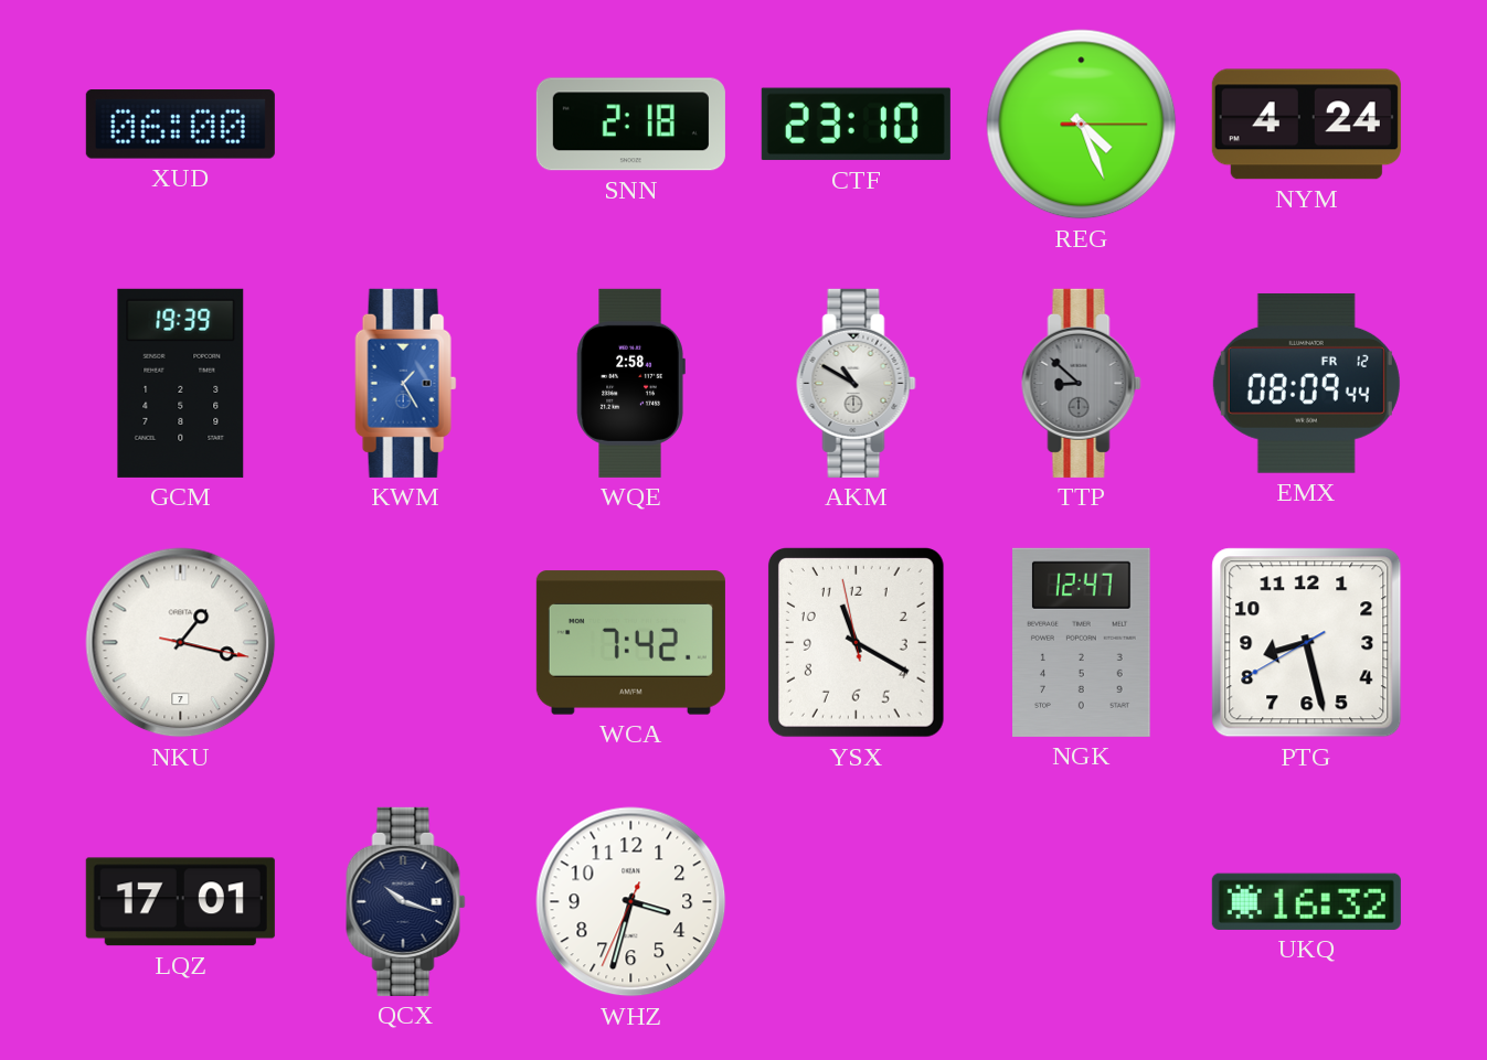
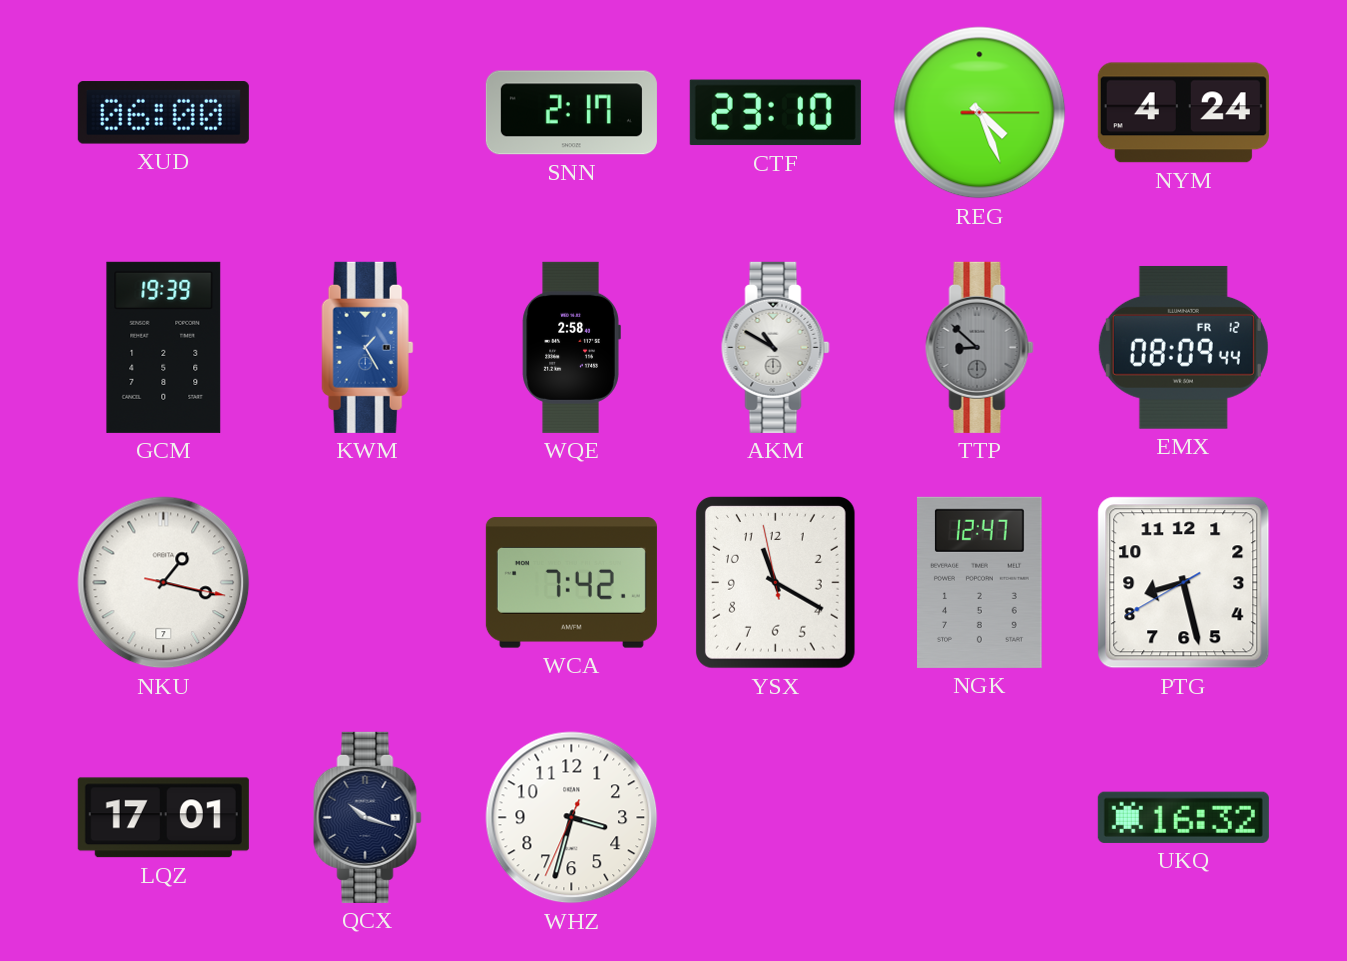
SNN: 2:18 -> 2:17
